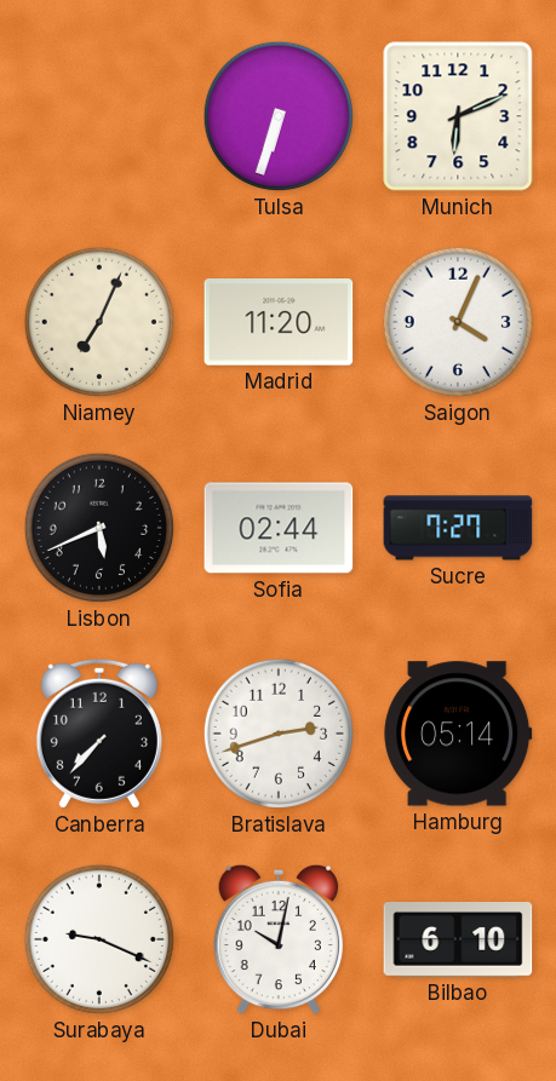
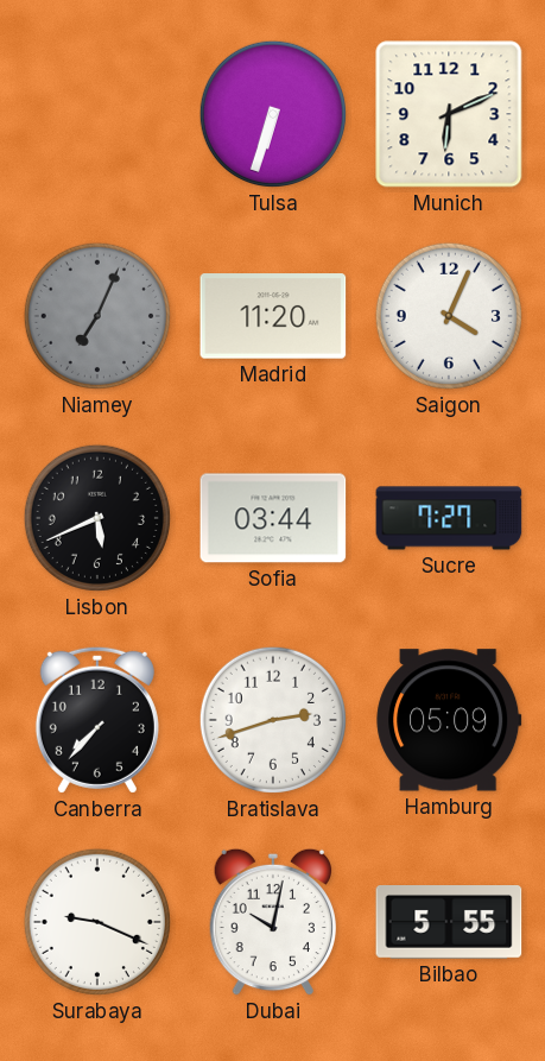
Niamey dial: cream -> grey
Sofia: 02:44 -> 03:44
Hamburg: 05:14 -> 05:09
Bilbao: 6:10 -> 5:55
